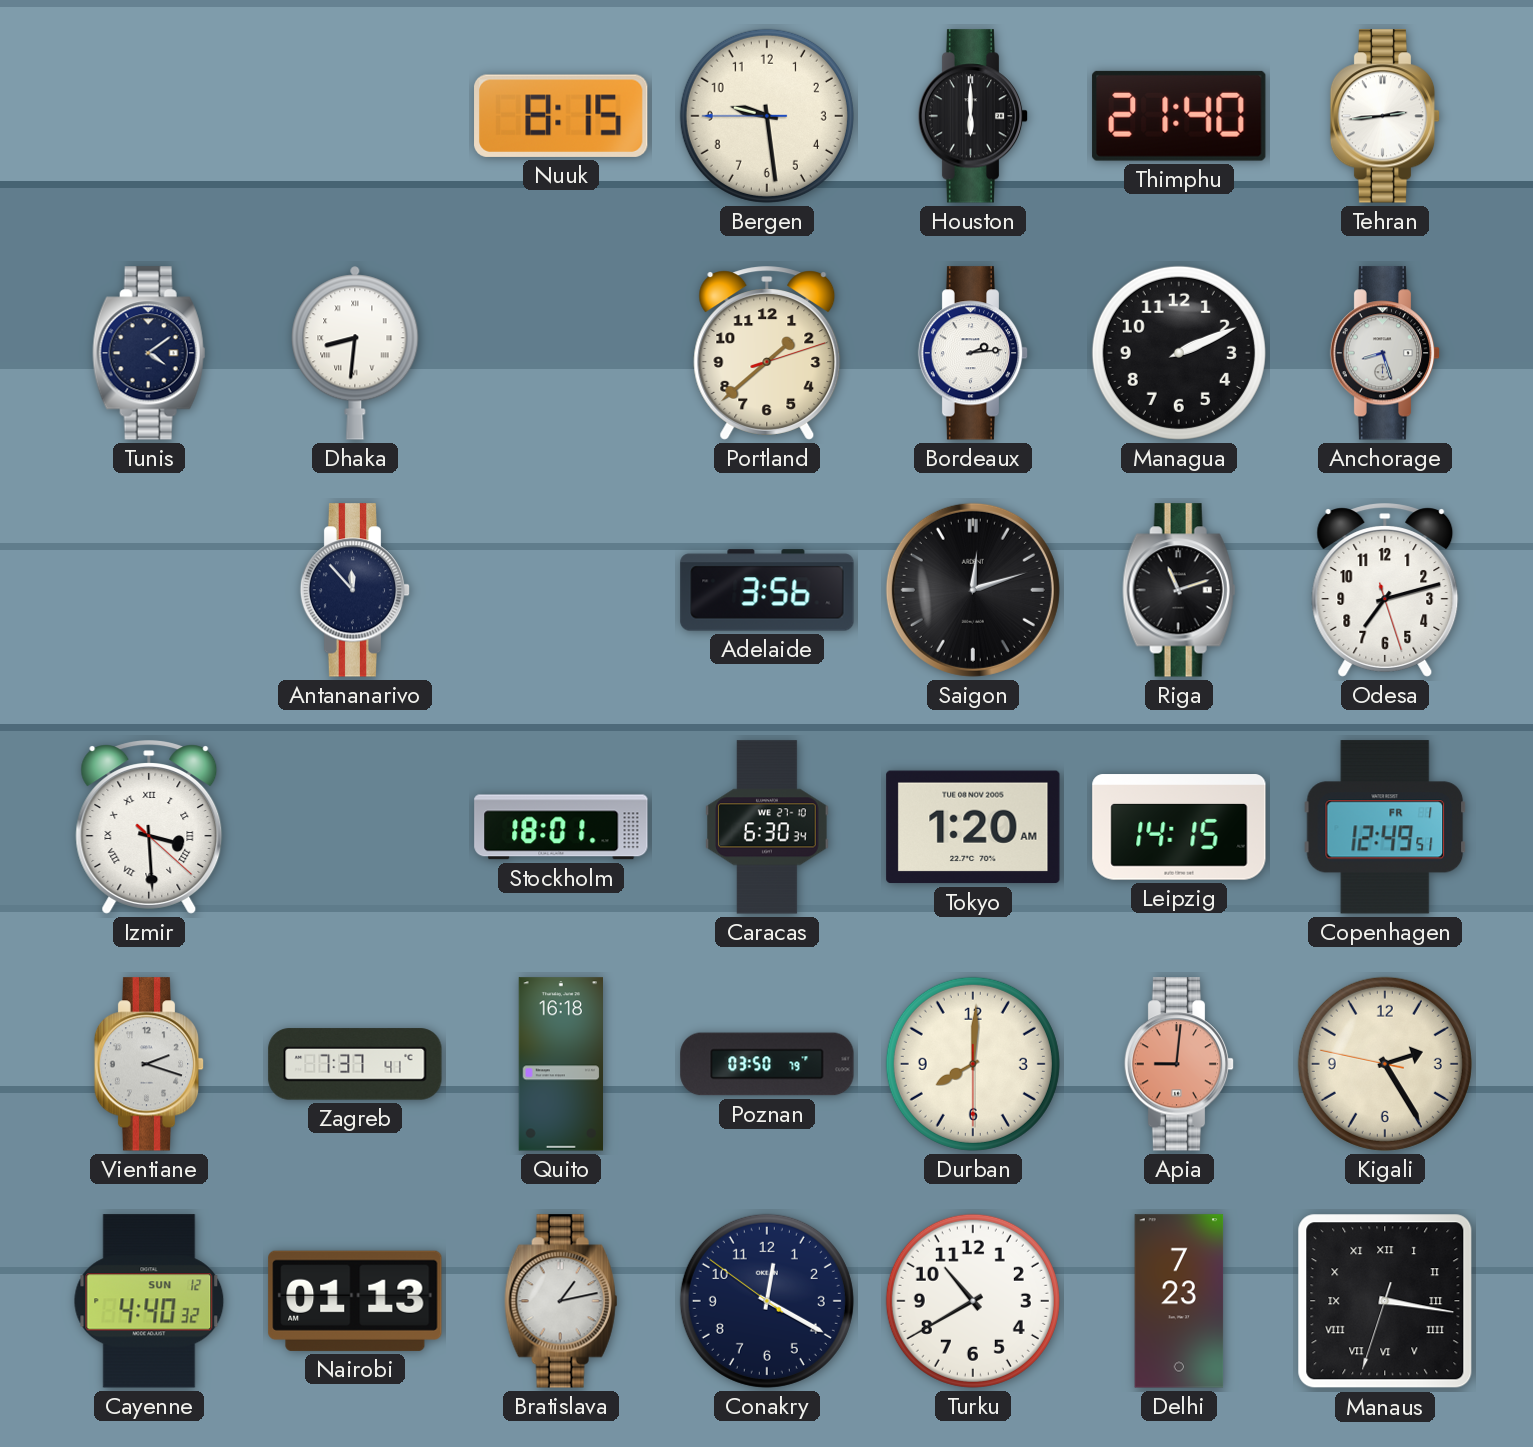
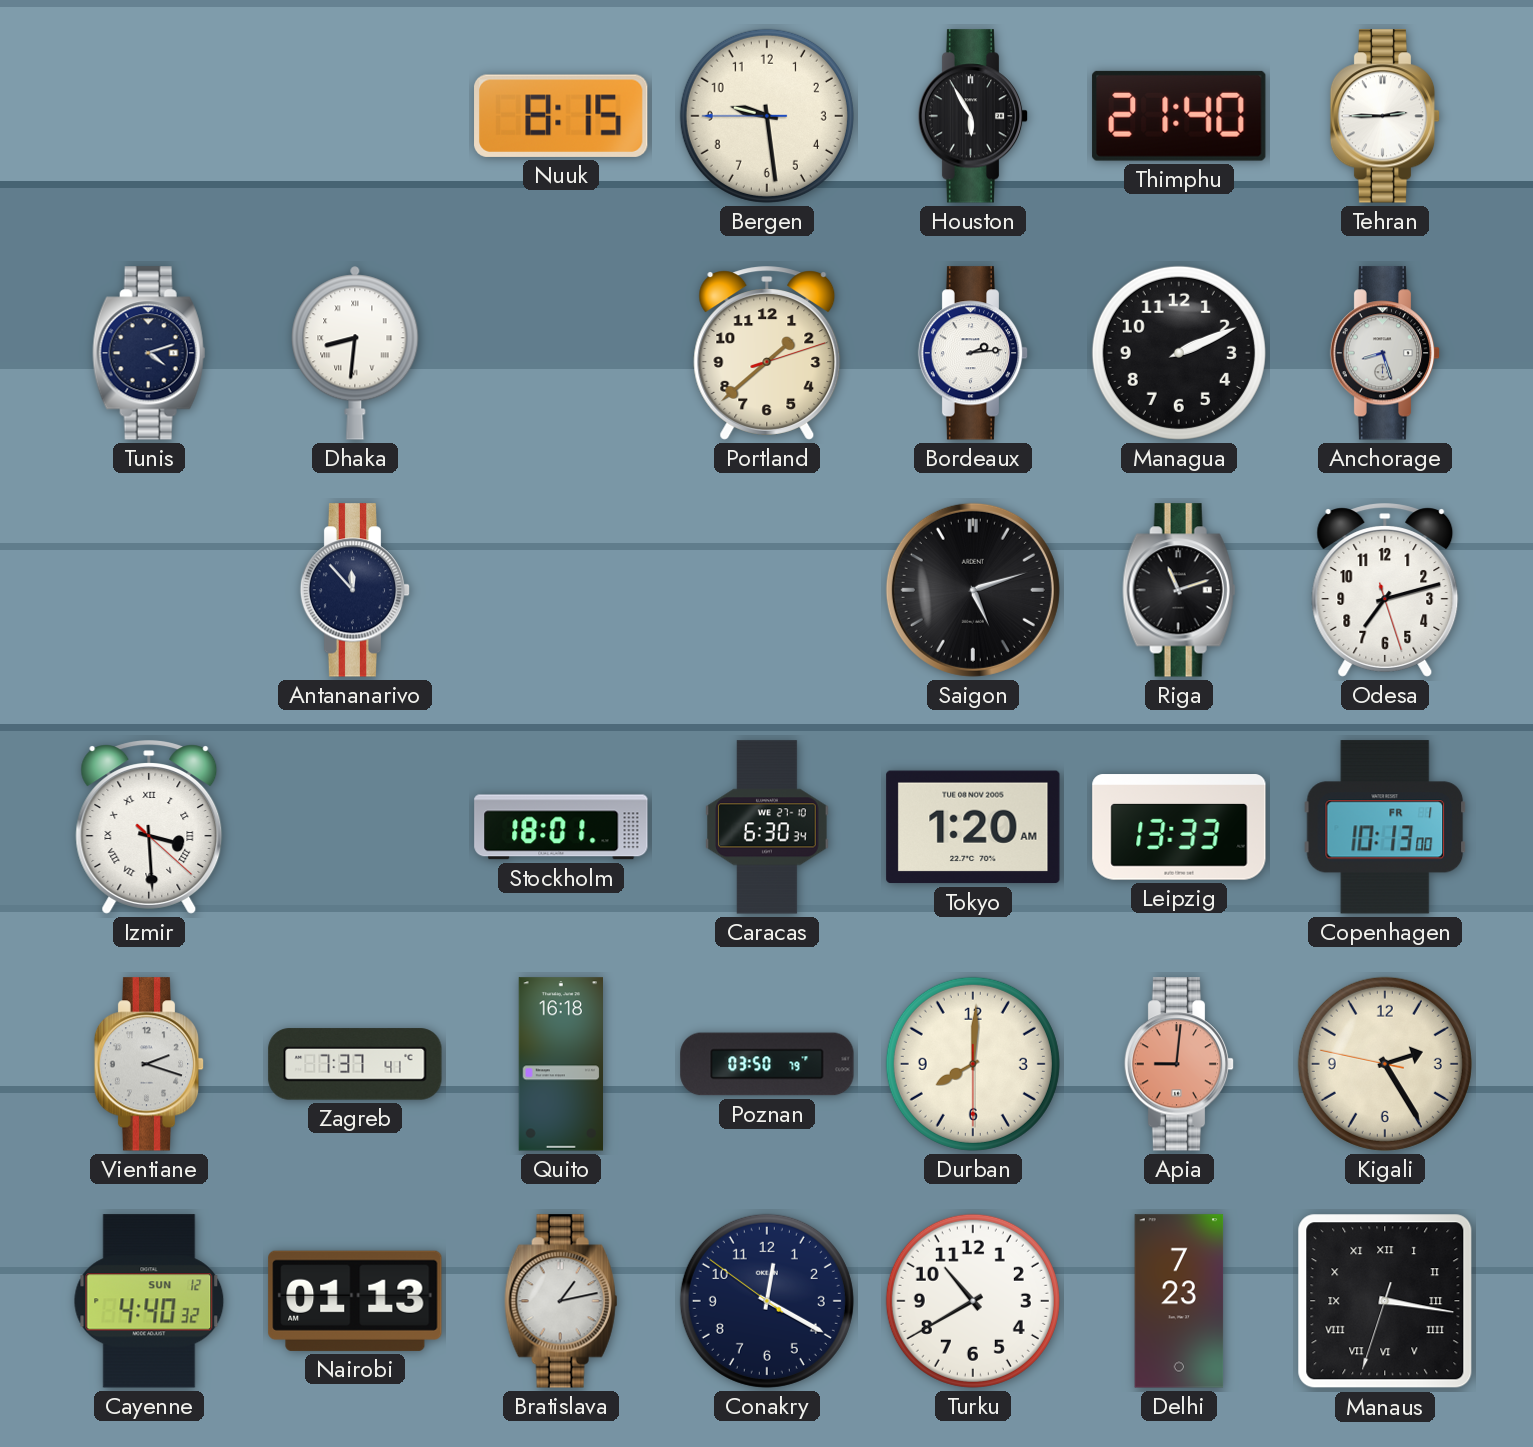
Houston: 6:00 -> 5:55
Tehran: 2:44 -> 2:45
Tunis: 4:09 -> 4:12
Adelaide: 3:56 -> none
Saigon: 12:12 -> 5:12
Leipzig: 14:15 -> 13:33
Copenhagen: 12:49 -> 10:13
